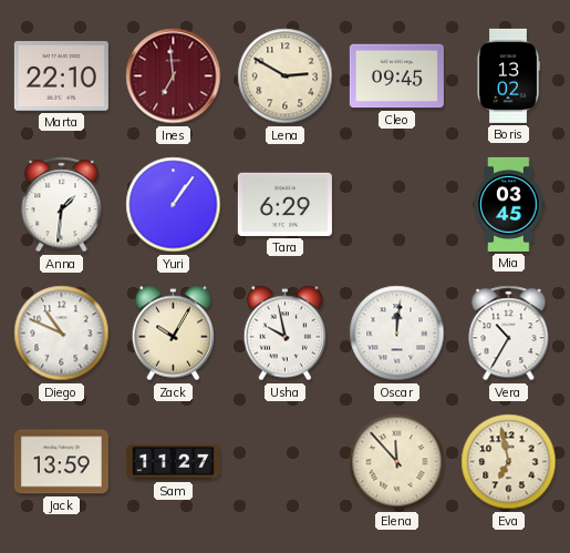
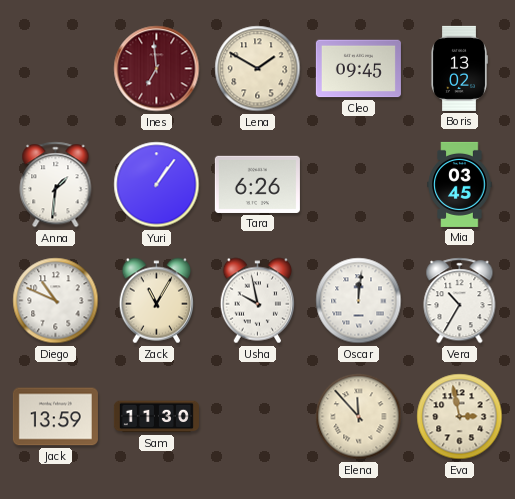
Marta: 22:10 -> none
Lena: 2:50 -> 1:50
Tara: 6:29 -> 6:26
Zack: 10:05 -> 11:05
Sam: 11:27 -> 11:30
Eva: 6:58 -> 2:58
